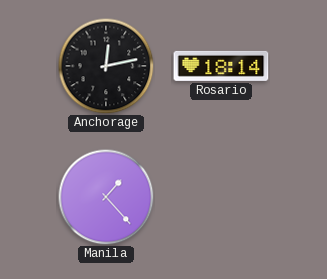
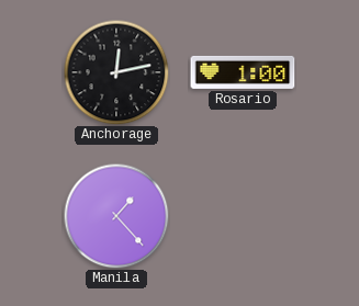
Rosario: 18:14 -> 1:00
